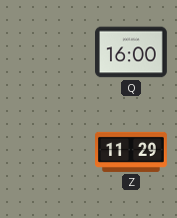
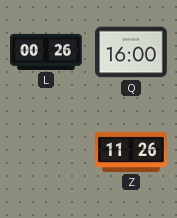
L: none -> 00:26
Z: 11:29 -> 11:26
